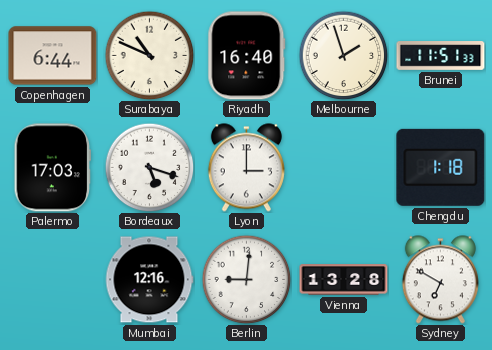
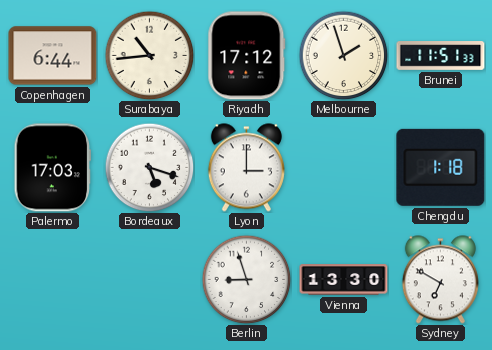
Surabaya: 10:49 -> 10:44
Riyadh: 16:40 -> 17:12
Mumbai: 12:16 -> none
Berlin: 9:01 -> 8:57
Vienna: 13:28 -> 13:30
